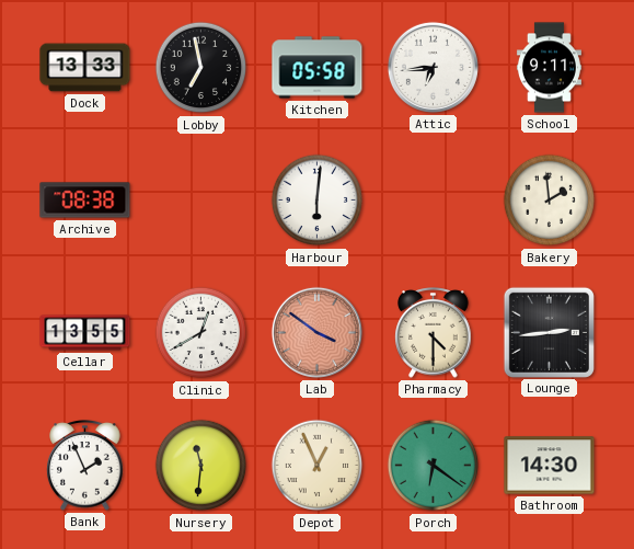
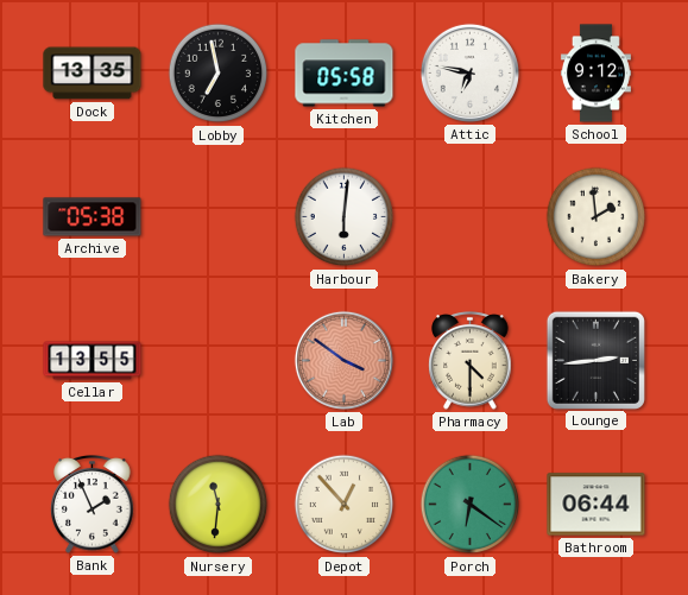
Dock: 13:33 -> 13:35
Attic: 6:44 -> 6:47
School: 9:11 -> 9:12
Archive: 08:38 -> 05:38
Clinic: 12:40 -> none
Depot: 12:56 -> 12:53
Bathroom: 14:30 -> 06:44
